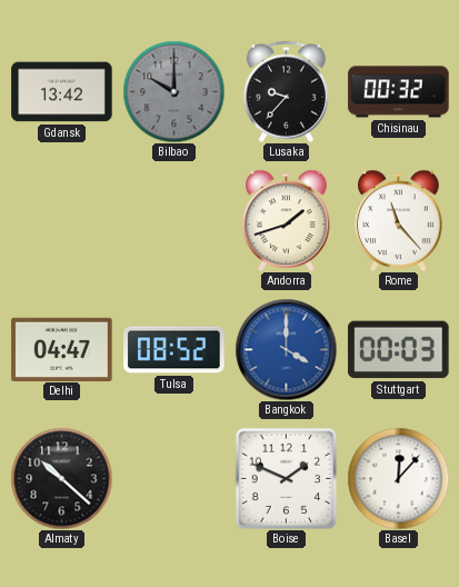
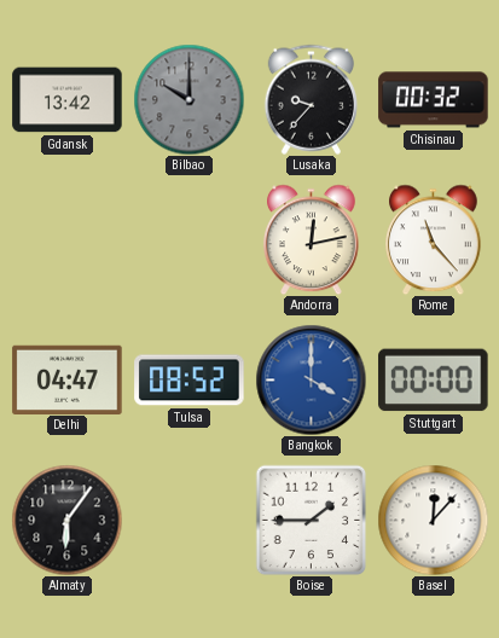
Andorra: 1:42 -> 12:13
Stuttgart: 00:03 -> 00:00
Almaty: 10:22 -> 6:06
Boise: 1:49 -> 1:45
